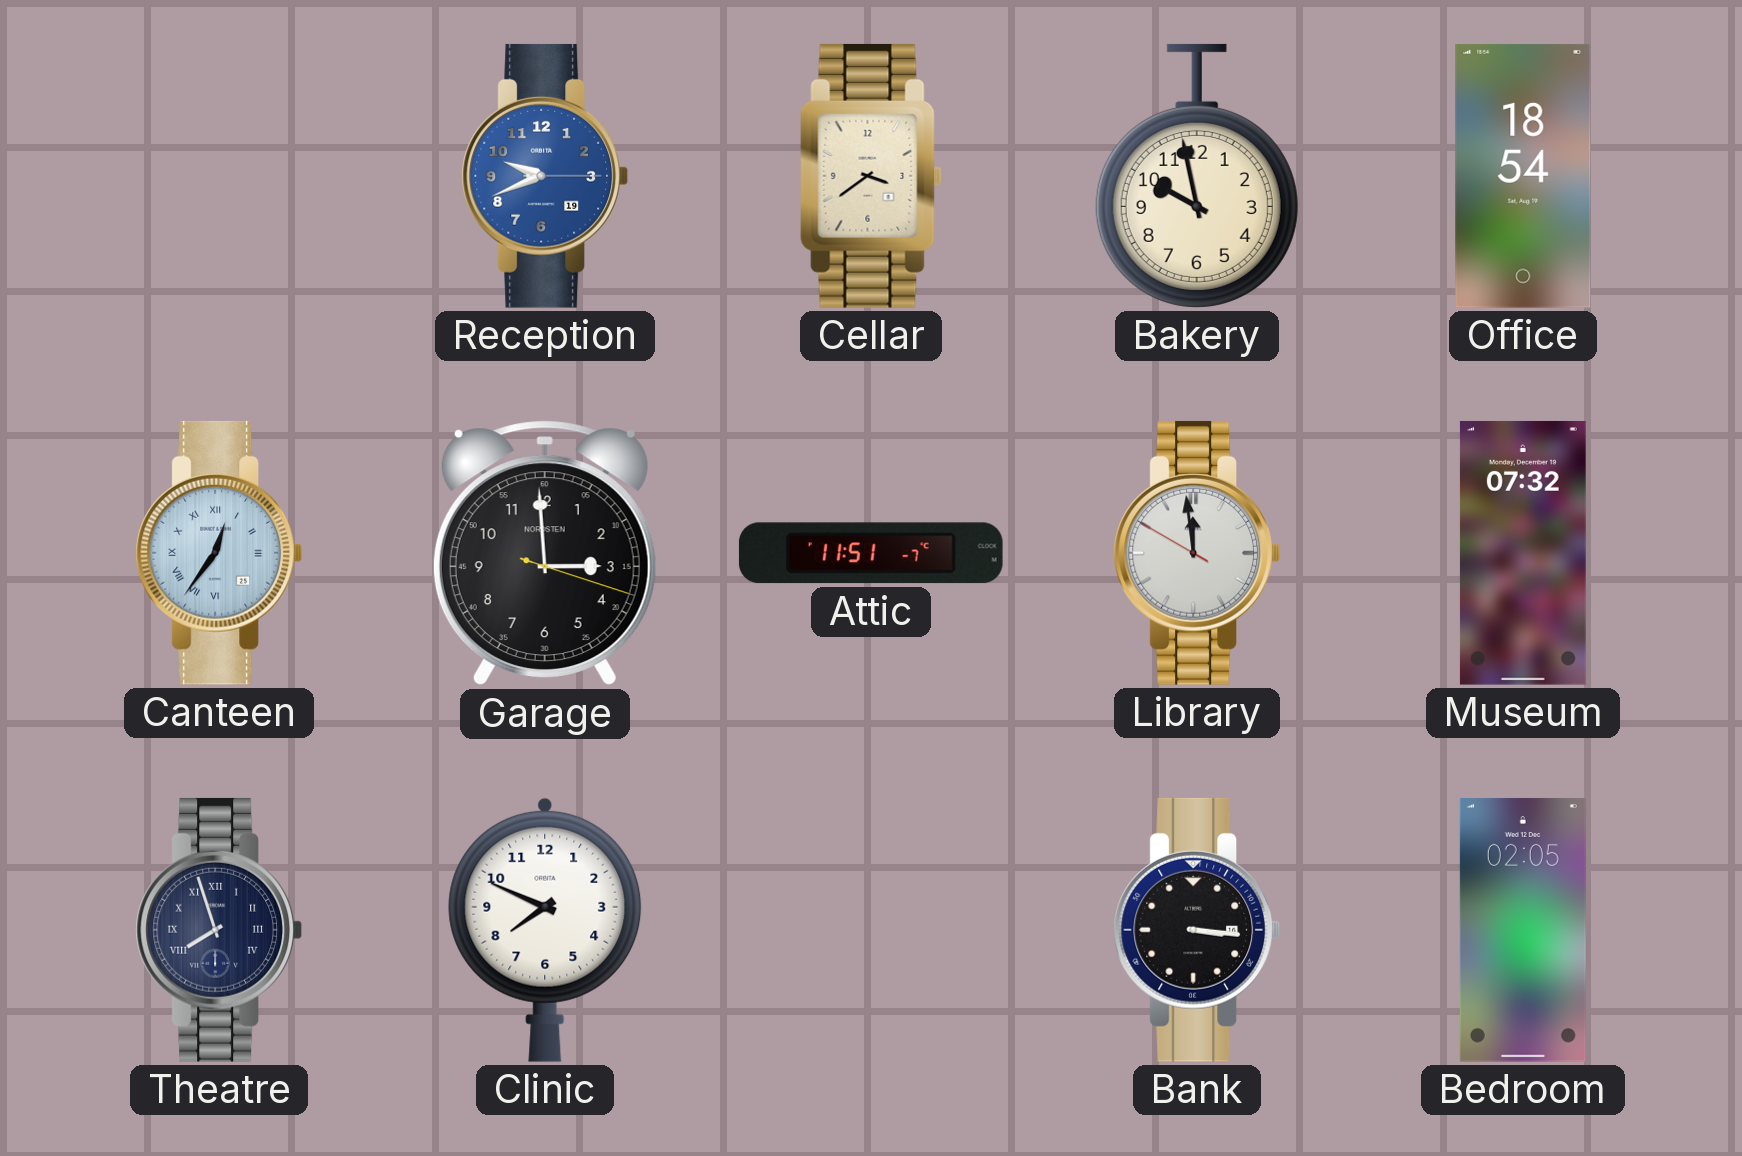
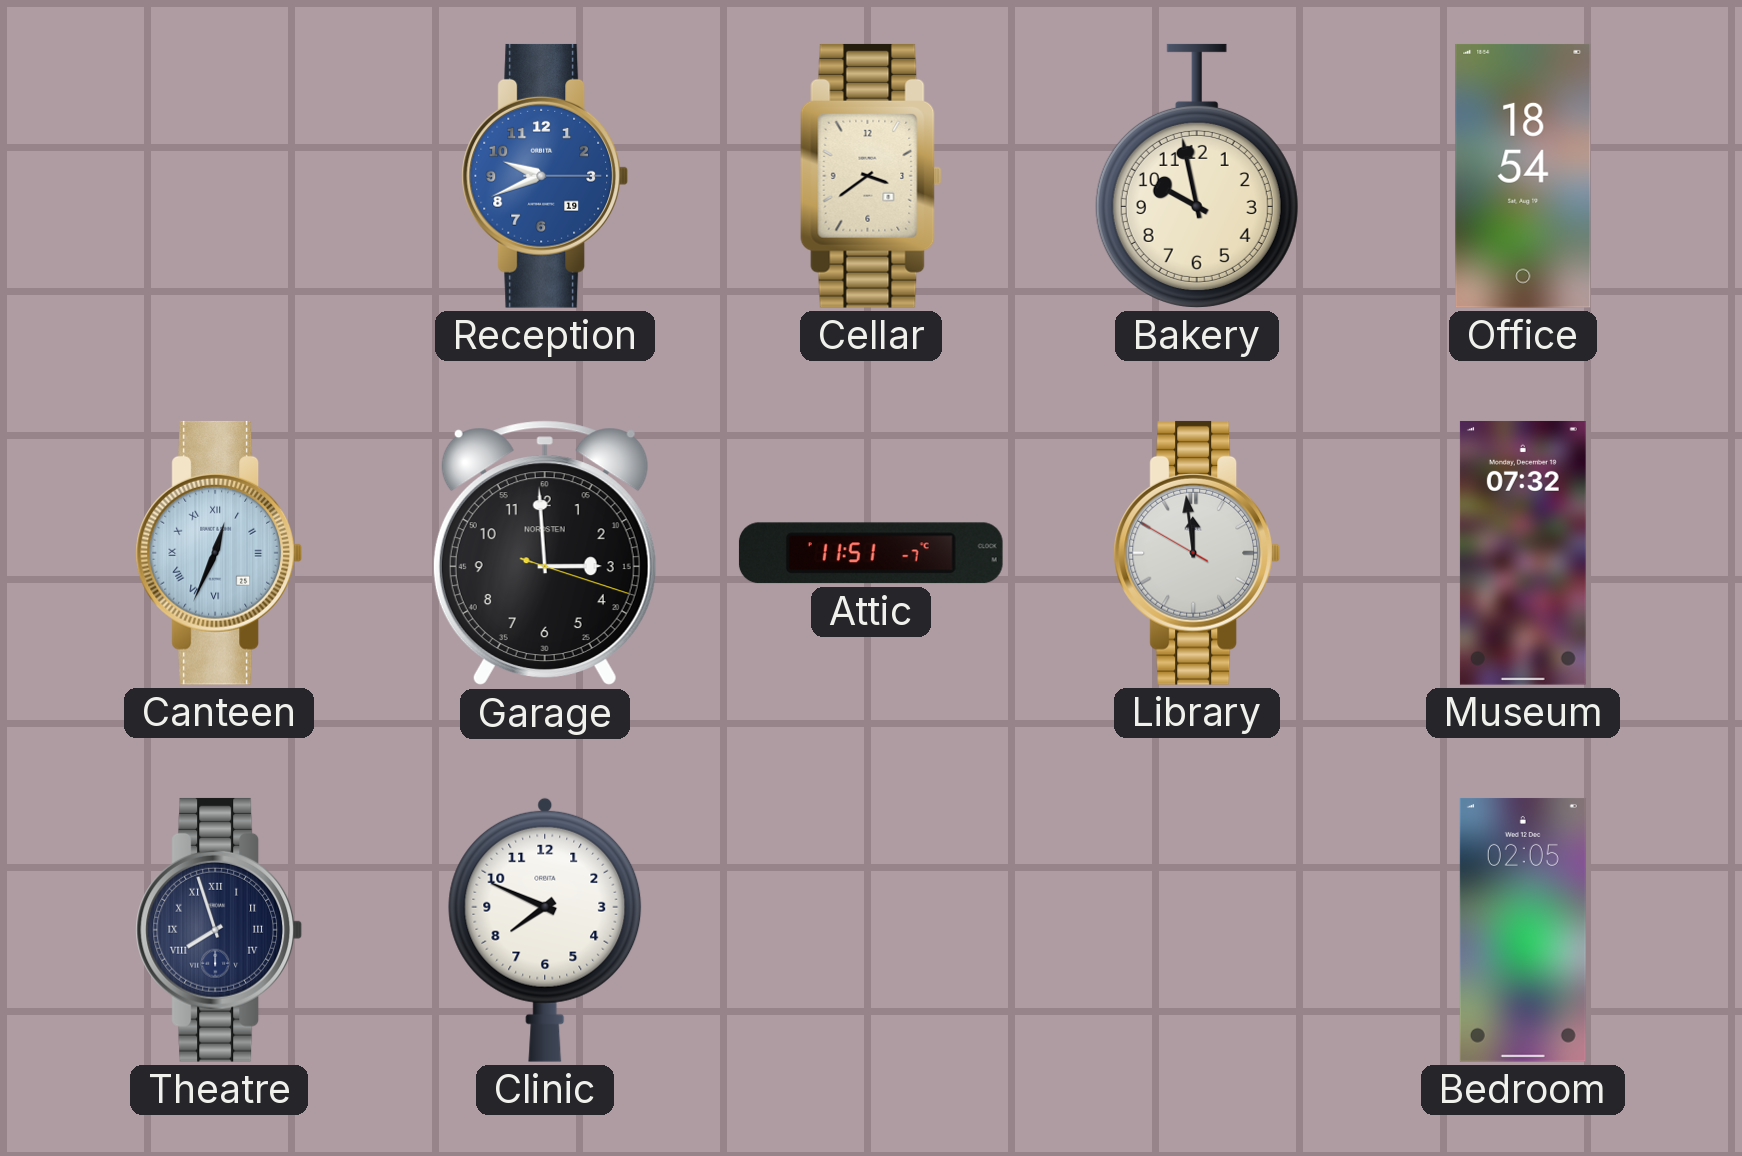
Canteen: 12:36 -> 12:34
Bank: 3:16 -> none
